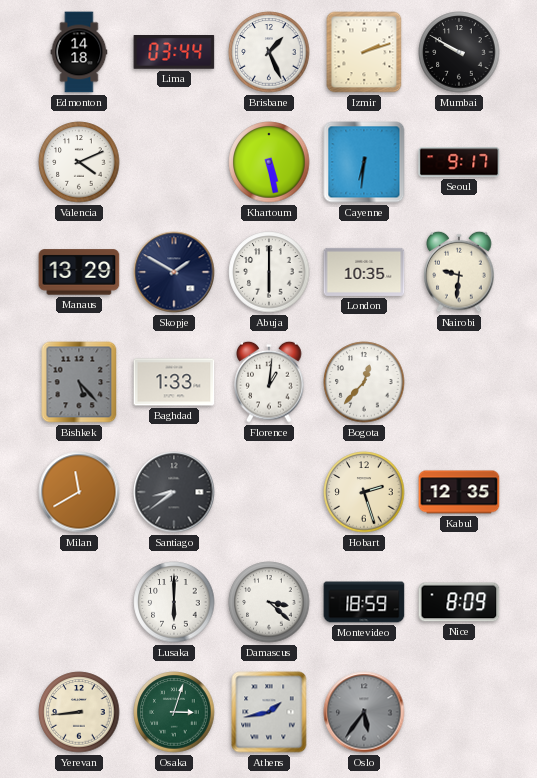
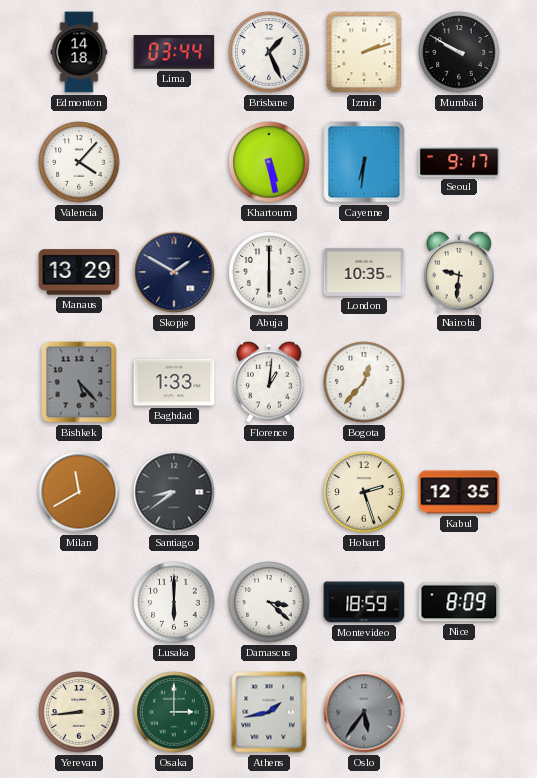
Valencia: 4:11 -> 4:07
Osaka: 3:03 -> 3:00
